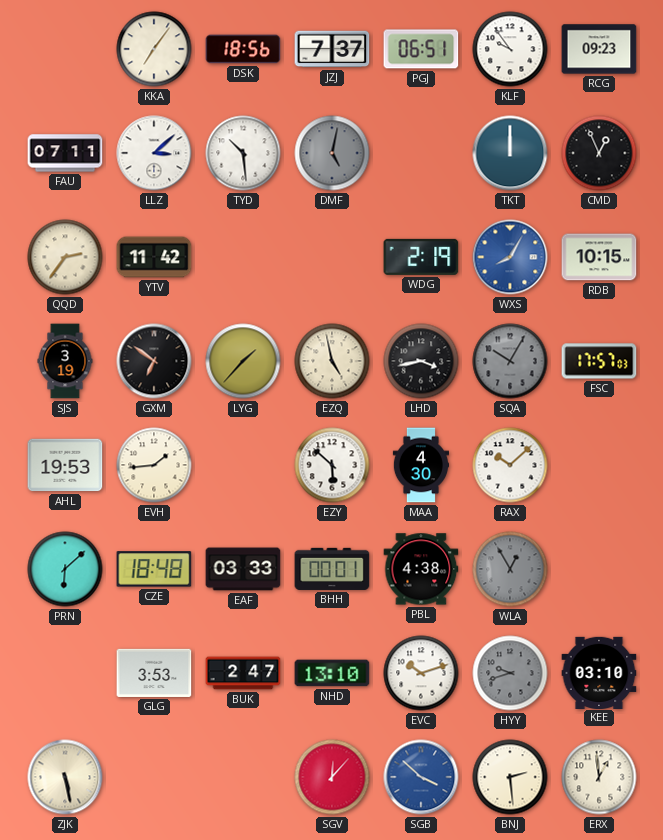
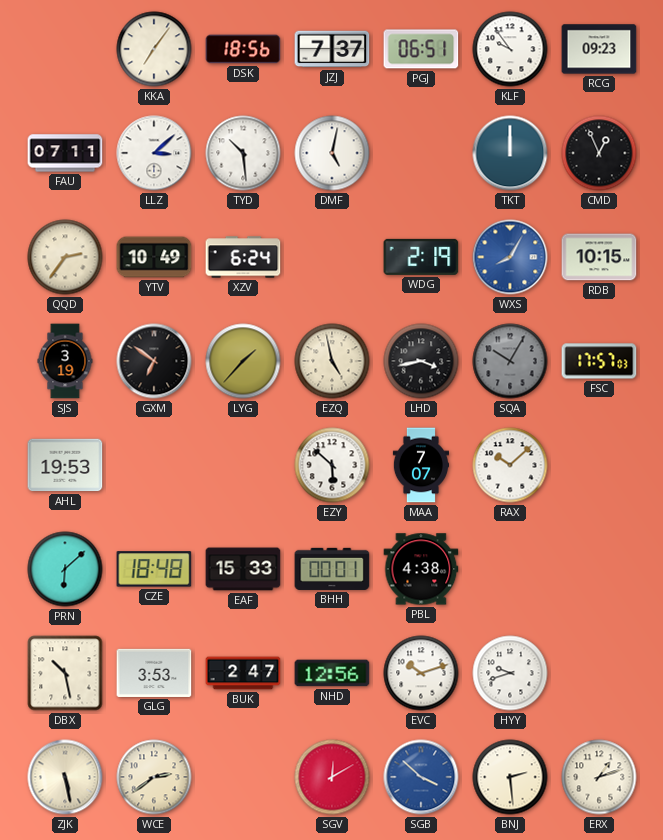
DMF dial: grey -> white
YTV: 11:42 -> 10:49
XZV: none -> 6:24
EVH: 1:44 -> none
MAA: 4:30 -> 7:07
EAF: 03:33 -> 15:33
WLA: 12:55 -> none
DBX: none -> 10:28
NHD: 13:10 -> 12:56
HYY dial: grey -> white
KEE: 03:10 -> none
WCE: none -> 2:39
SGV: 12:07 -> 12:10
ERX: 12:59 -> 1:12
